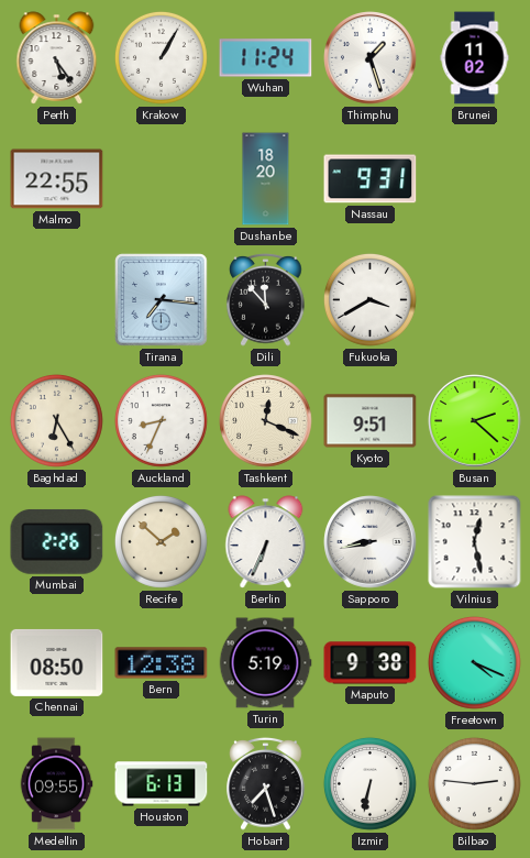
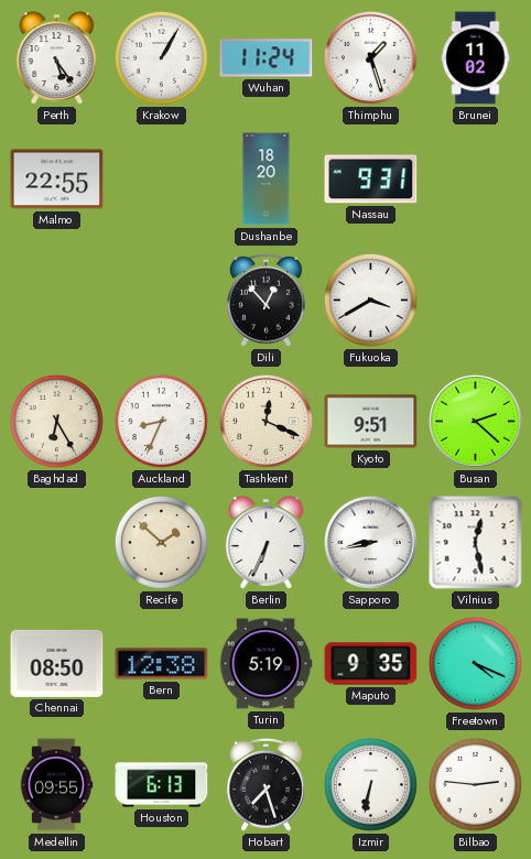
Tirana: 7:16 -> none
Dili: 11:53 -> 12:53
Mumbai: 2:26 -> none
Maputo: 9:38 -> 9:35
